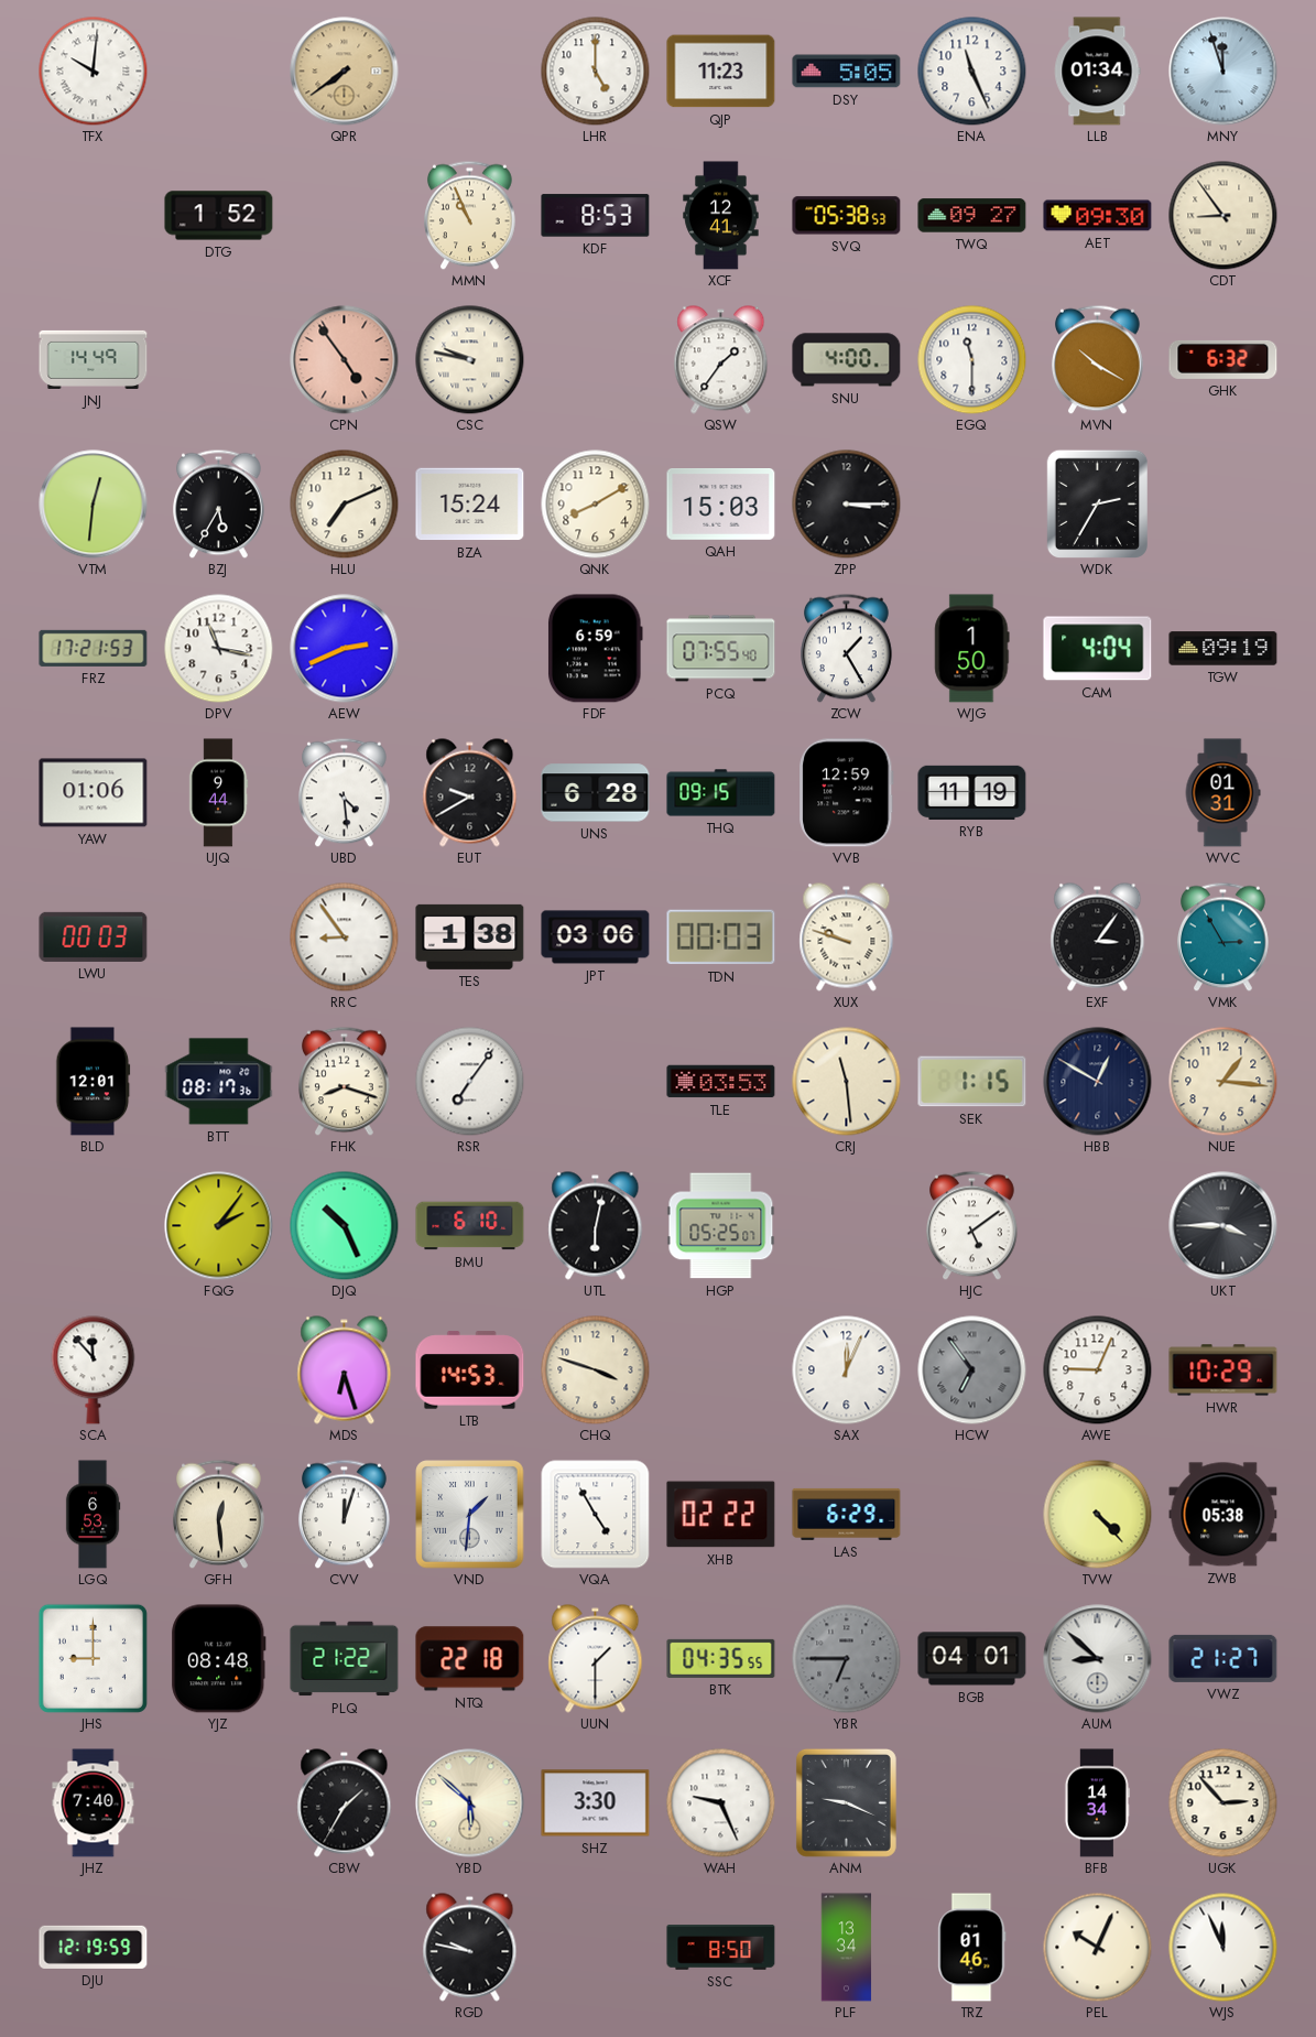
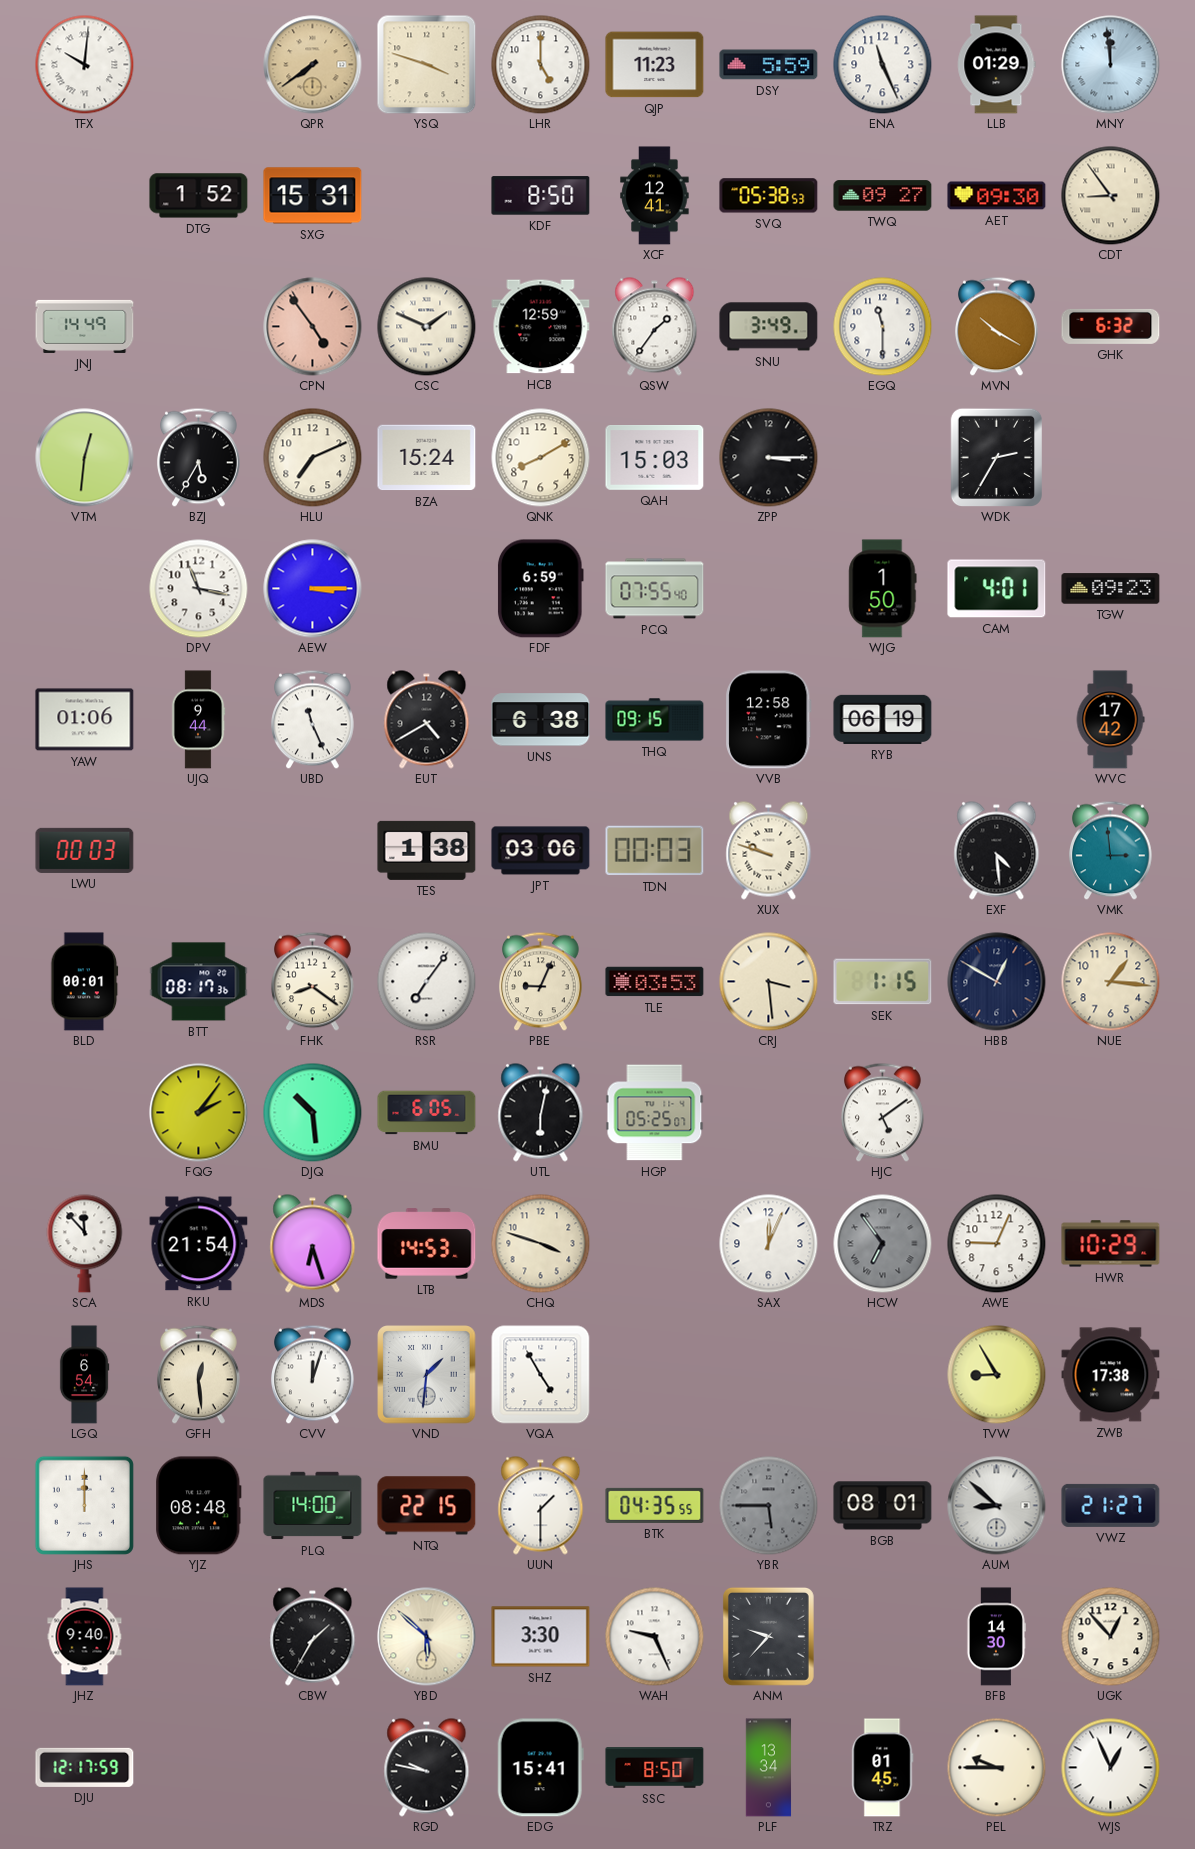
YSQ: none -> 3:48
DSY: 5:05 -> 5:59
LLB: 01:34 -> 01:29
MNY: 11:57 -> 11:59
SXG: none -> 15:31
MMN: 10:56 -> none
KDF: 8:53 -> 8:50
CSC: 9:47 -> 1:49
HCB: none -> 12:59
SNU: 4:00 -> 3:49
FRZ: 17:21 -> none
AEW: 2:41 -> 3:15
ZCW: 1:25 -> none
CAM: 4:04 -> 4:01
TGW: 09:19 -> 09:23
UBD: 4:29 -> 11:26
EUT: 9:40 -> 4:40
UNS: 6:28 -> 6:38
VVB: 12:59 -> 12:58
RYB: 11:19 -> 06:19
WVC: 01:31 -> 17:42
RRC: 8:54 -> none
EXF: 3:06 -> 4:29
VMK: 2:55 -> 2:59
BLD: 12:01 -> 00:01
FHK: 8:18 -> 8:21
PBE: none -> 9:04
CRJ: 11:29 -> 3:29
DJQ: 10:26 -> 10:29
BMU: 6:10 -> 6:05
UKT: 3:45 -> none
RKU: none -> 21:54
LGQ: 6:53 -> 6:54
XHB: 02:22 -> none
LAS: 6:29 -> none
TVW: 4:23 -> 8:55
ZWB: 05:38 -> 17:38
JHS: 9:00 -> 12:00
PLQ: 21:22 -> 14:00
NTQ: 22:18 -> 22:15
YBR: 6:45 -> 5:45
BGB: 04:01 -> 08:01
JHZ: 7:40 -> 9:40
ANM: 9:19 -> 9:37
BFB: 14:34 -> 14:30
UGK: 2:53 -> 12:53
DJU: 12:19 -> 12:17
EDG: none -> 15:41
TRZ: 01:46 -> 01:45
PEL: 10:04 -> 9:45
WJS: 11:56 -> 12:56
